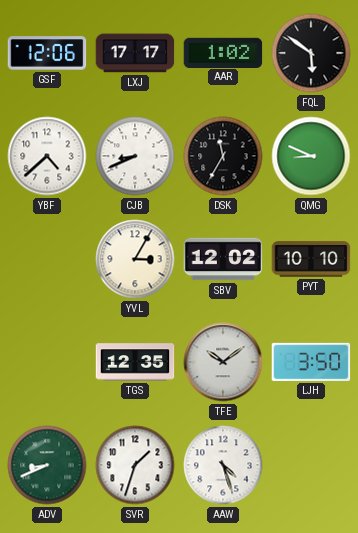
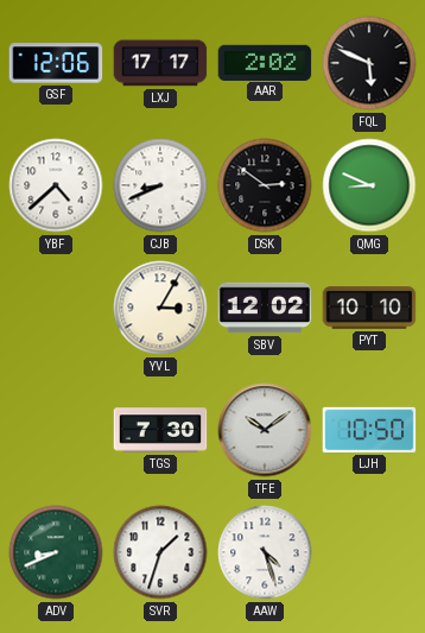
AAR: 1:02 -> 2:02
FQL: 5:51 -> 5:49
DSK: 11:35 -> 2:51
TGS: 12:35 -> 7:30
LJH: 3:50 -> 10:50
